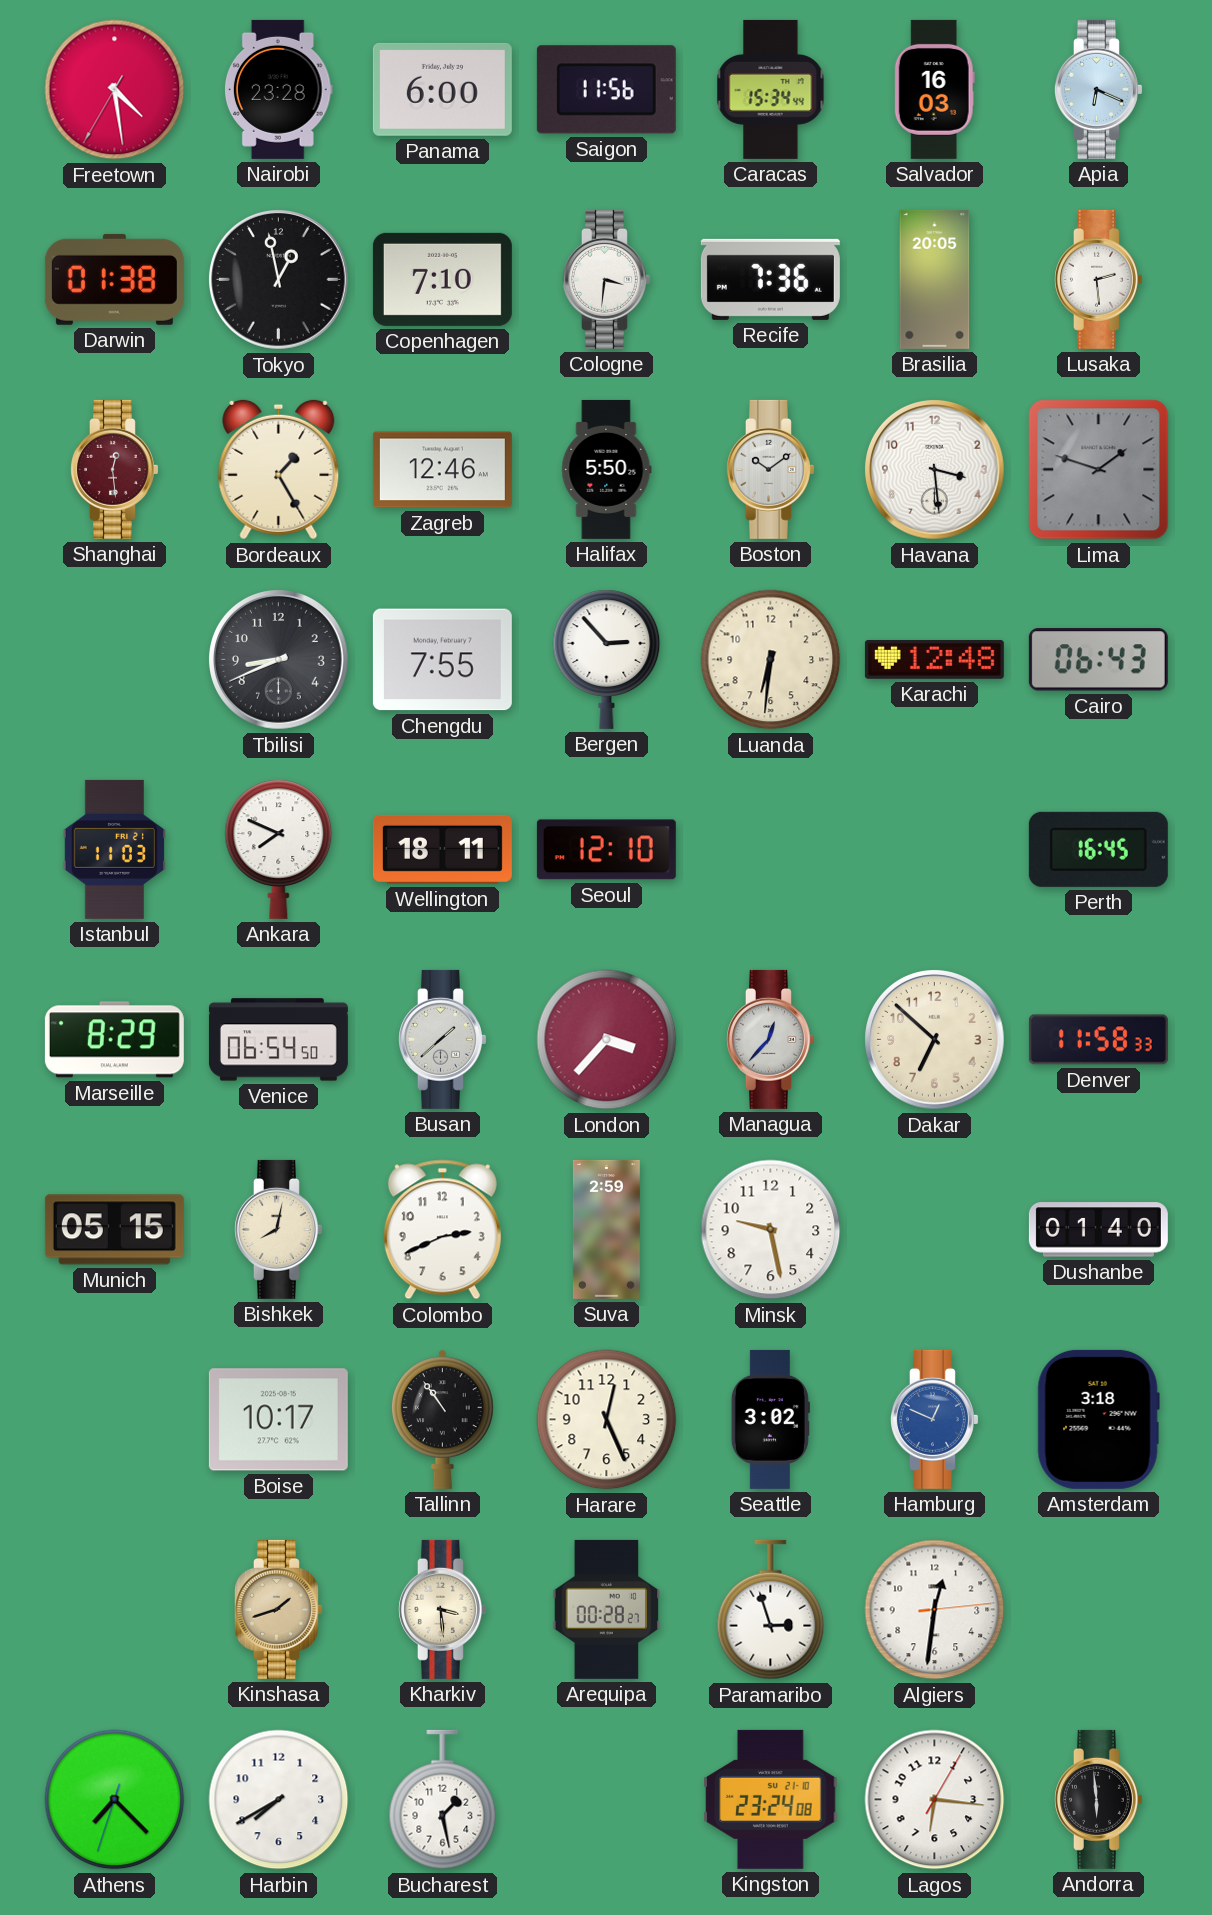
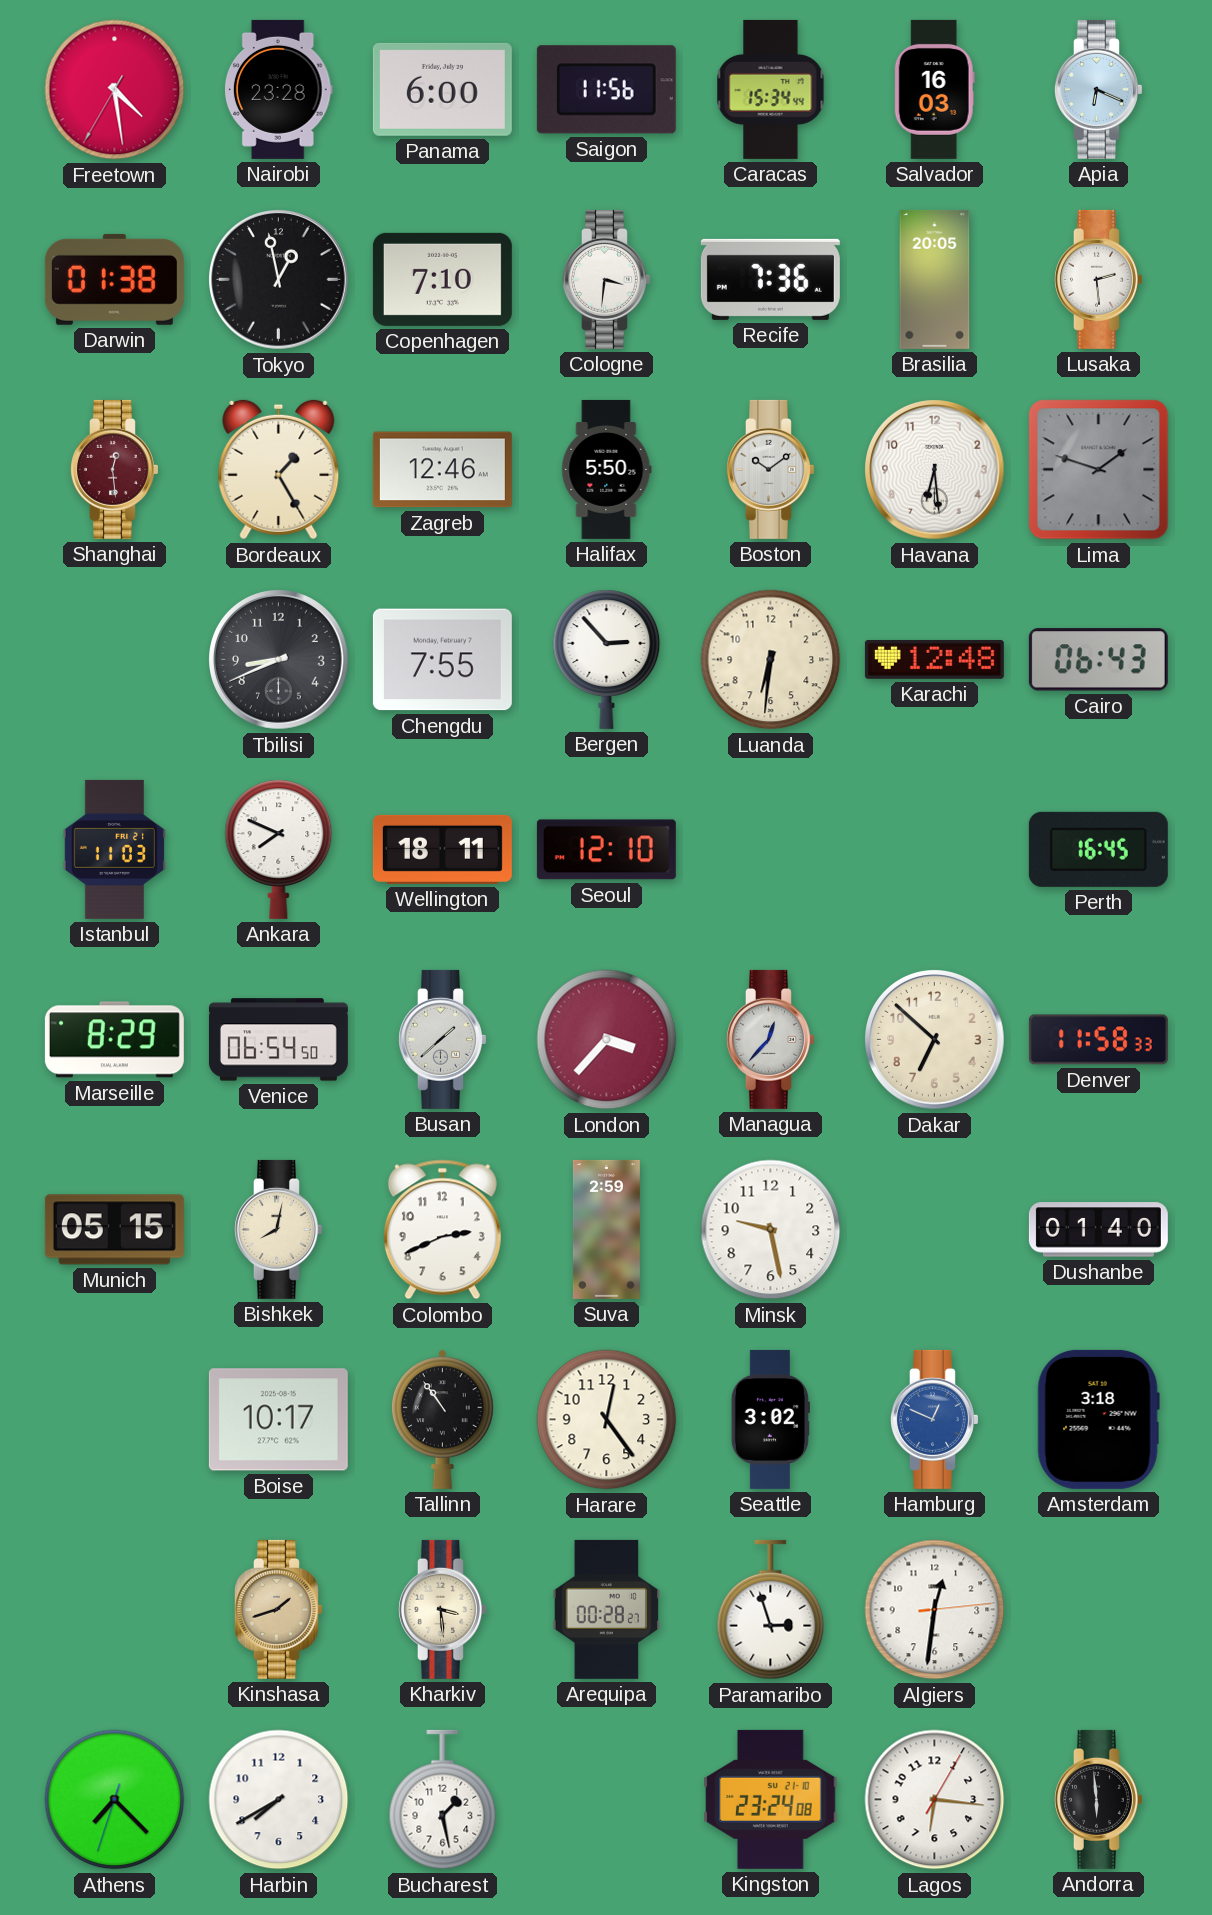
Havana: 3:29 -> 6:29
Harare: 12:26 -> 12:24
